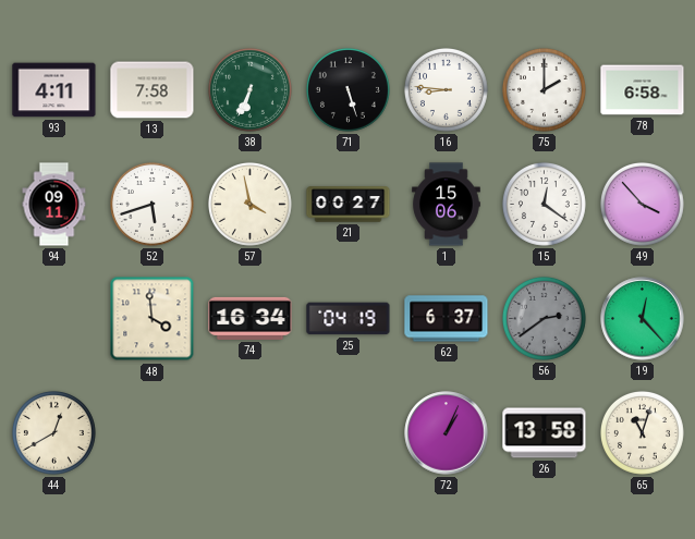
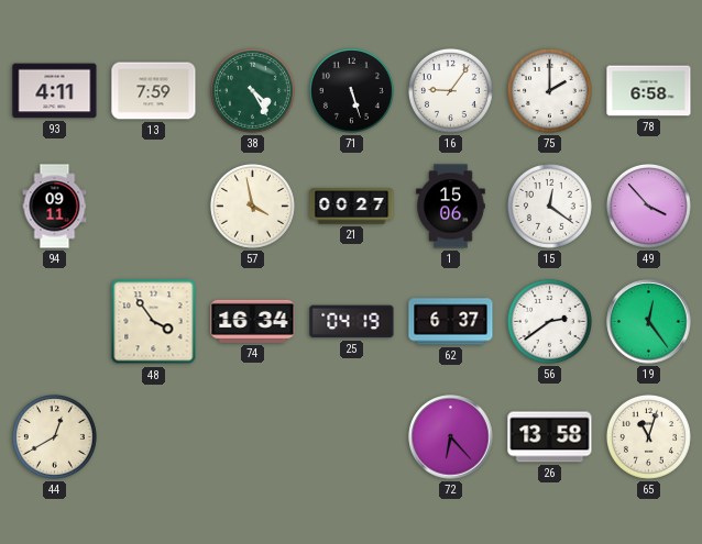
13: 7:58 -> 7:59
38: 6:34 -> 4:25
16: 8:46 -> 9:06
52: 5:42 -> none
48: 3:59 -> 3:54
56 dial: grey -> white
19: 12:23 -> 12:24
72: 1:04 -> 6:23
